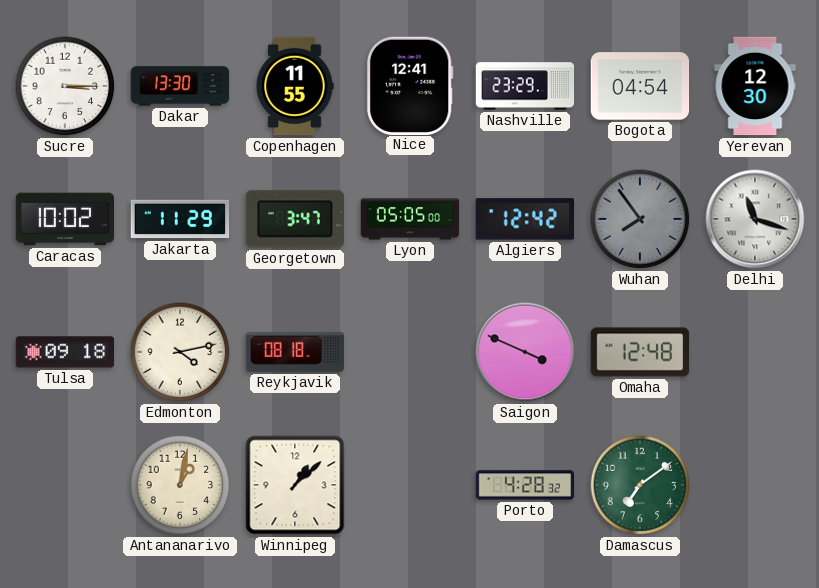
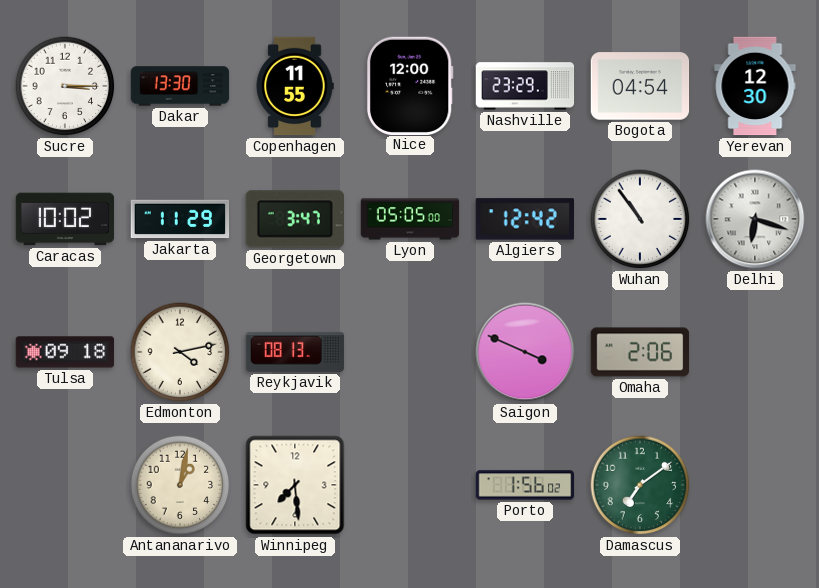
Nice: 12:41 -> 12:00
Wuhan: 7:54 -> 10:54
Wuhan dial: grey -> white
Delhi: 11:18 -> 6:18
Reykjavik: 08:18 -> 08:13
Omaha: 12:48 -> 2:06
Winnipeg: 1:08 -> 7:29
Porto: 4:28 -> 1:56
